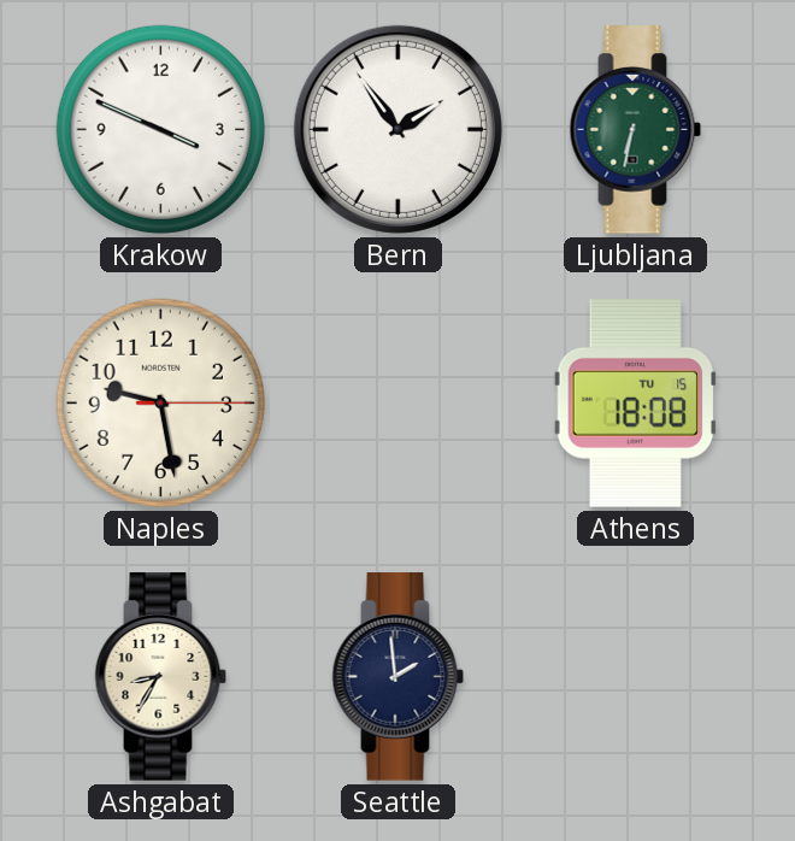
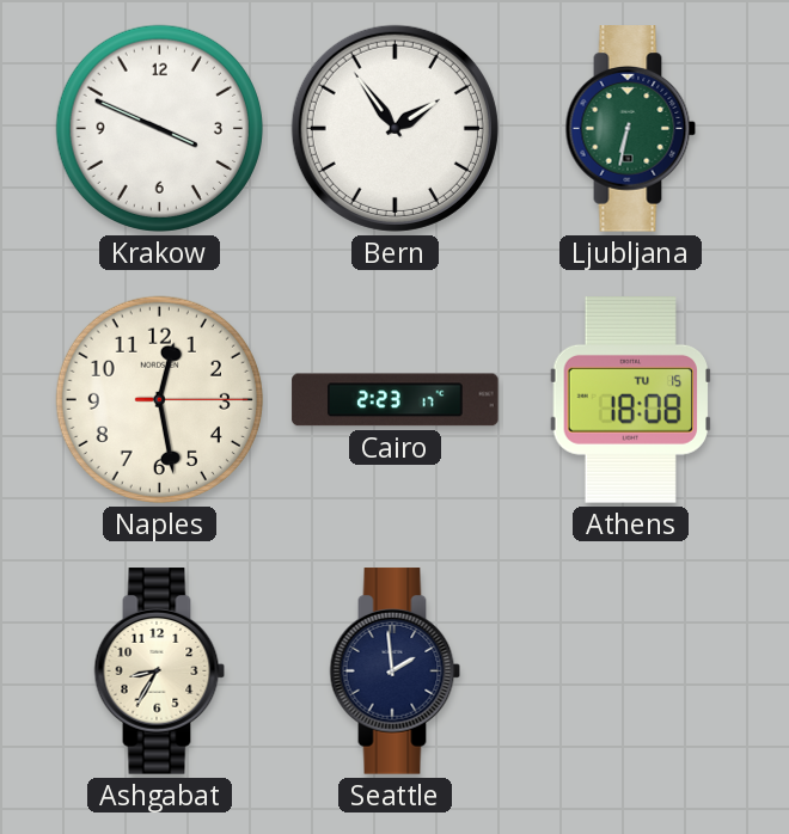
Naples: 9:28 -> 12:28
Cairo: none -> 2:23
